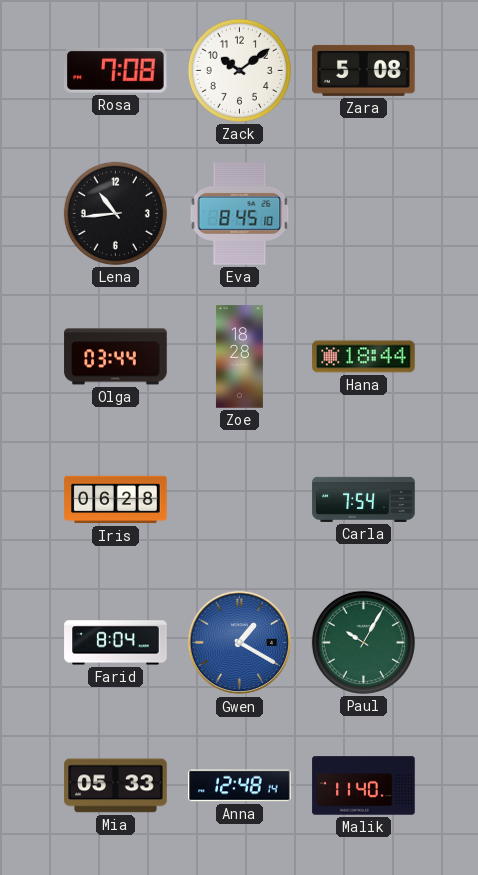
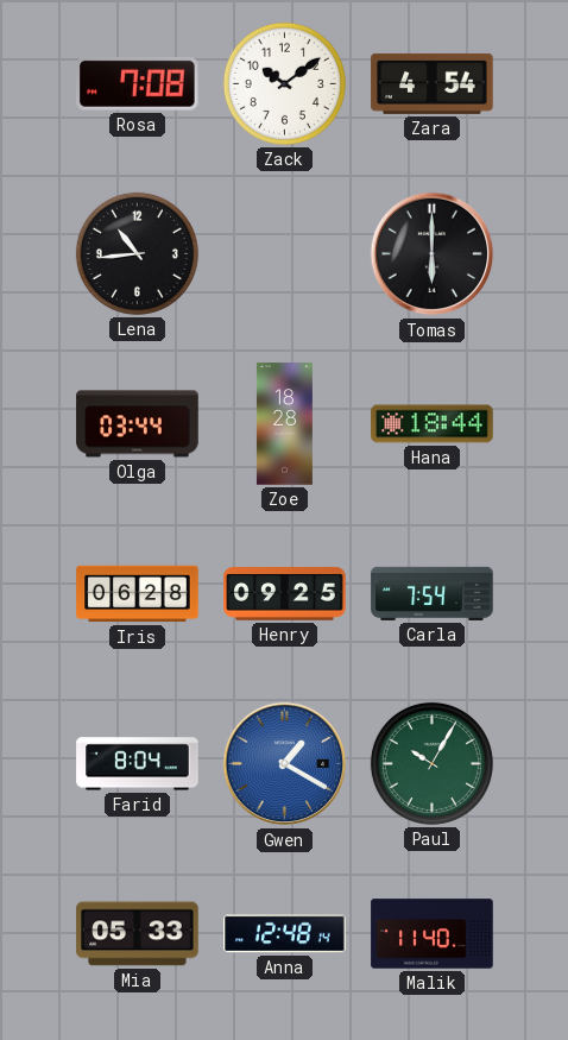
Zara: 5:08 -> 4:54
Eva: 8:45 -> none
Tomas: none -> 6:00
Henry: none -> 09:25
